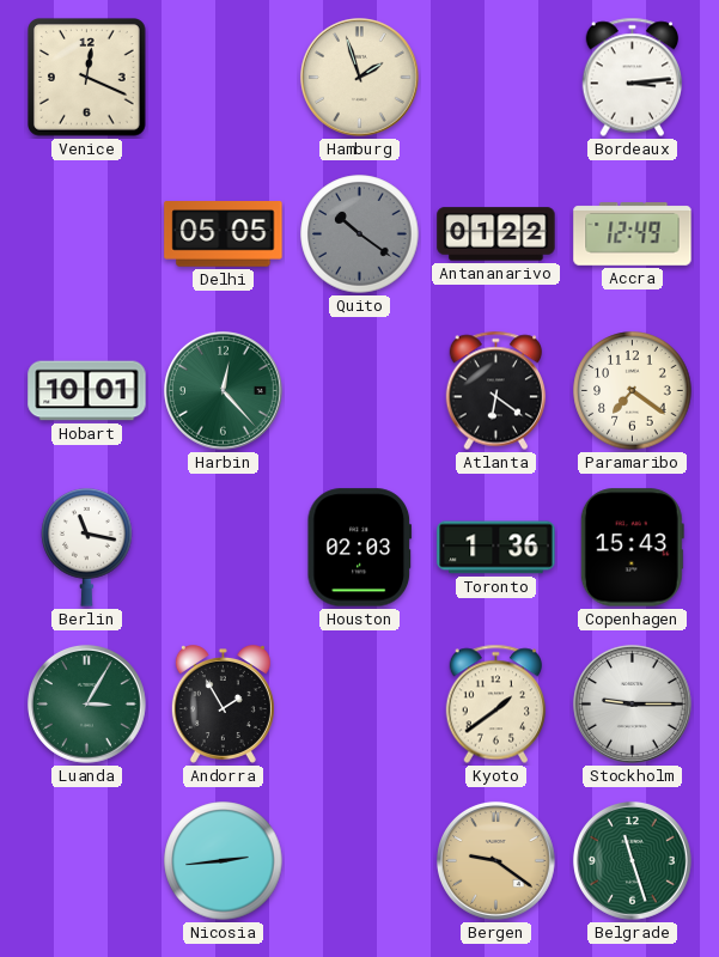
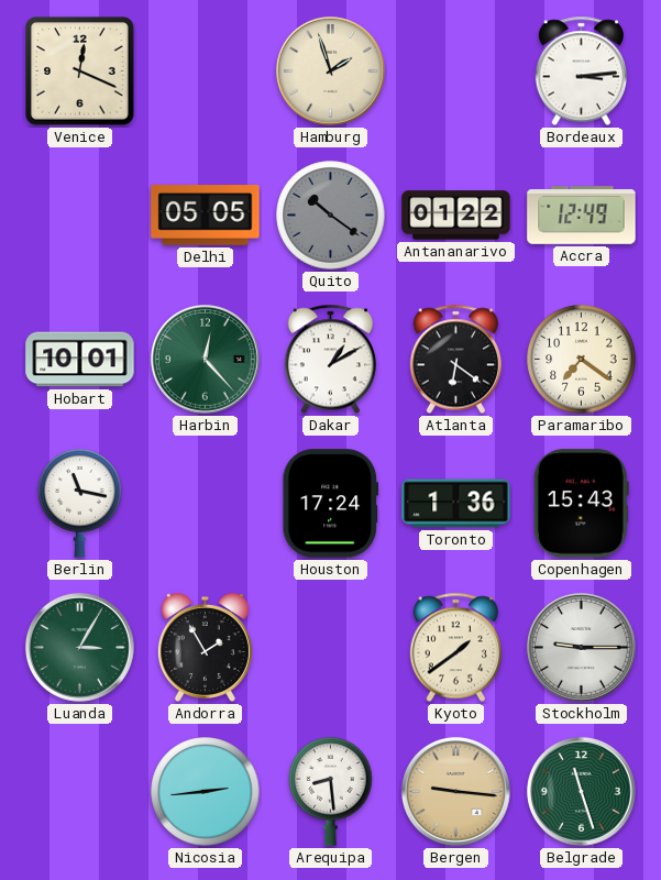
Dakar: none -> 1:10
Houston: 02:03 -> 17:24
Arequipa: none -> 8:29
Bergen: 9:21 -> 9:16
